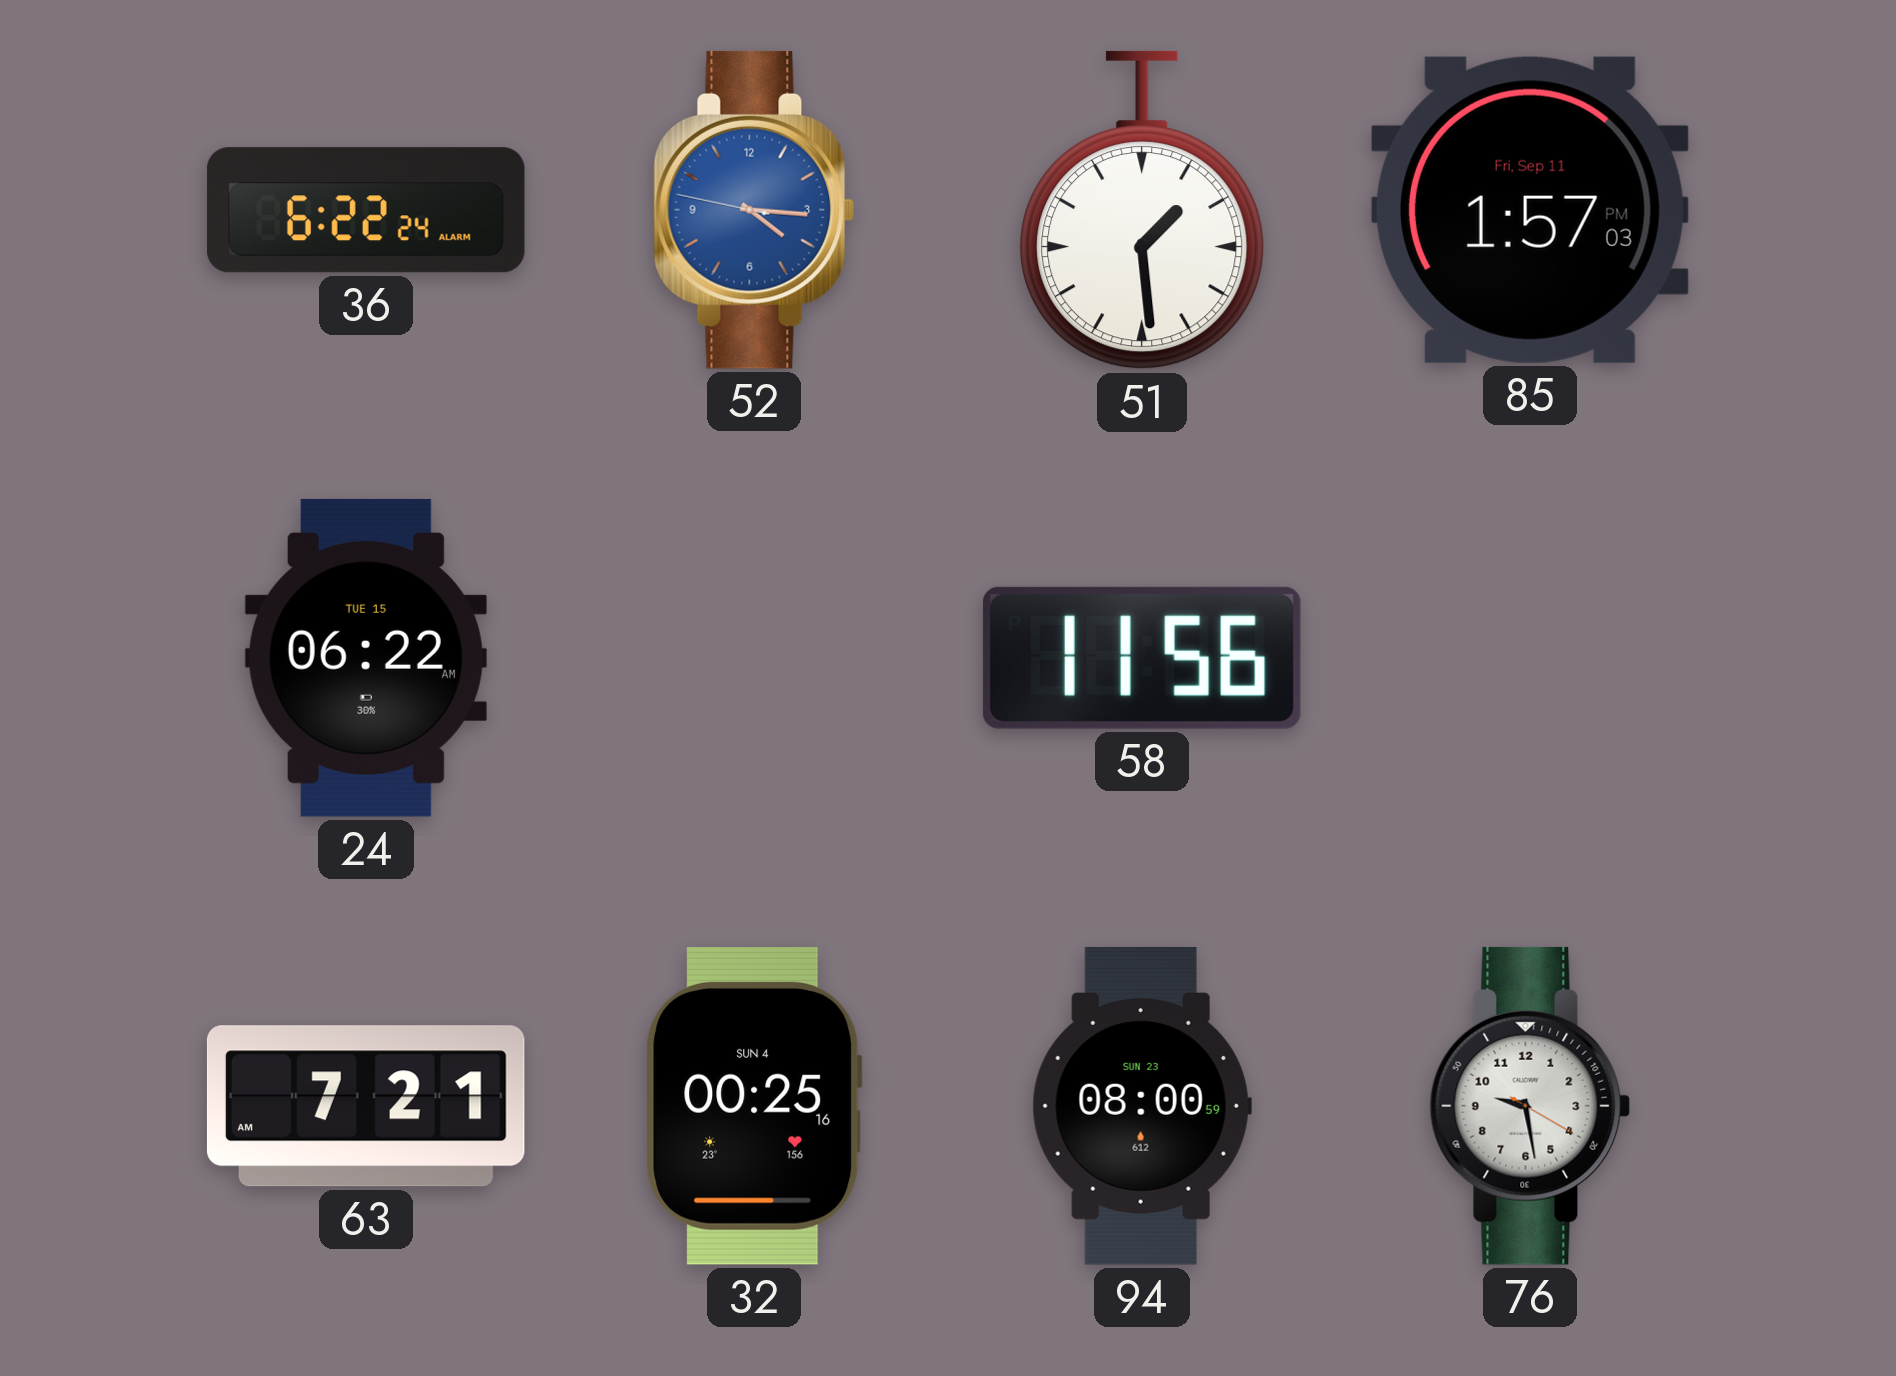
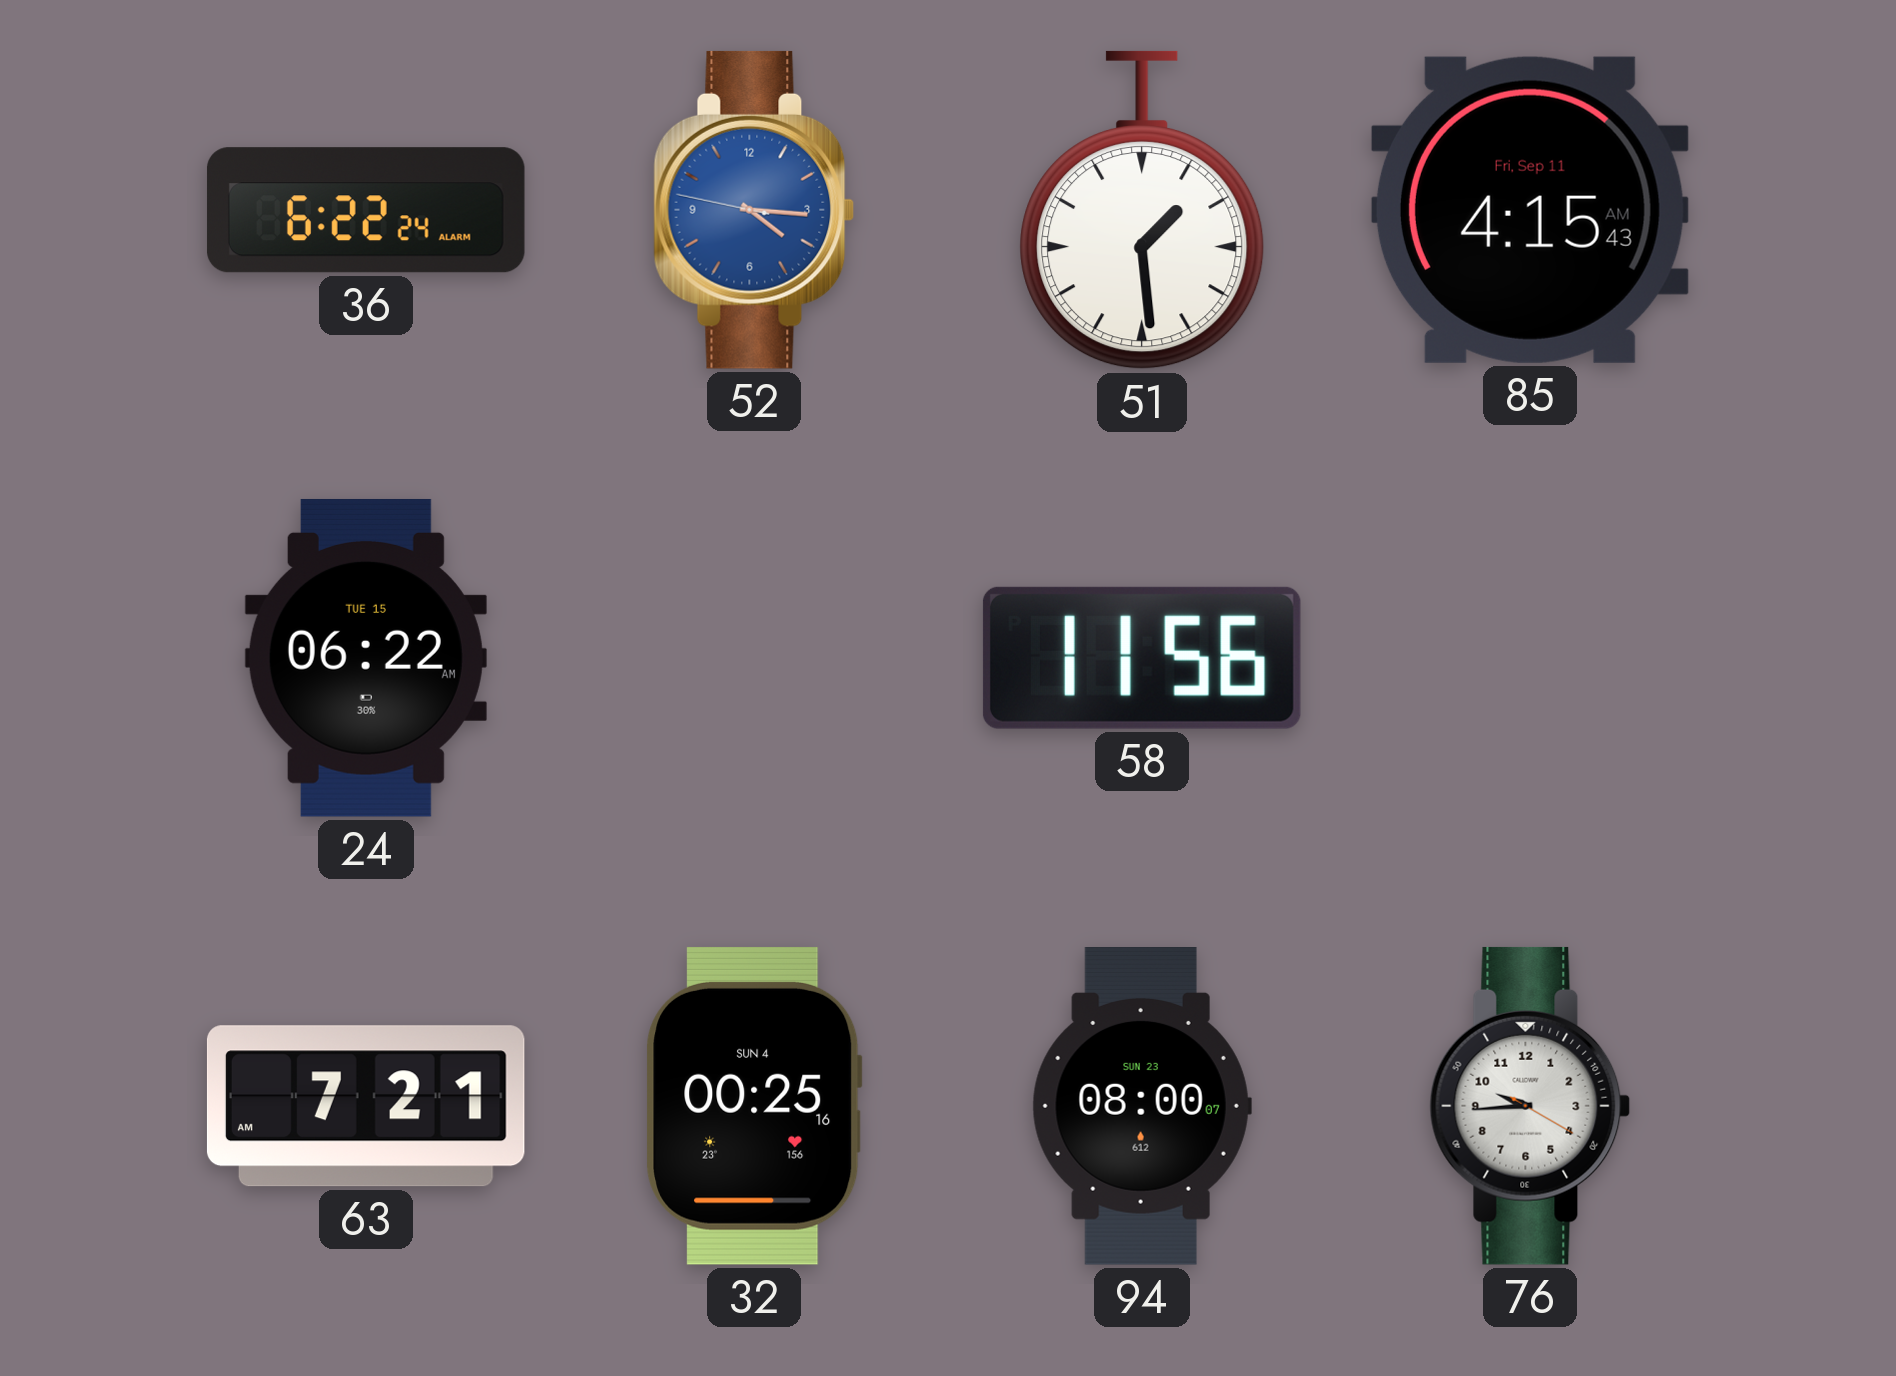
85: 1:57 -> 4:15
94: 08:00:59 -> 08:00:07
76: 9:28 -> 9:44
